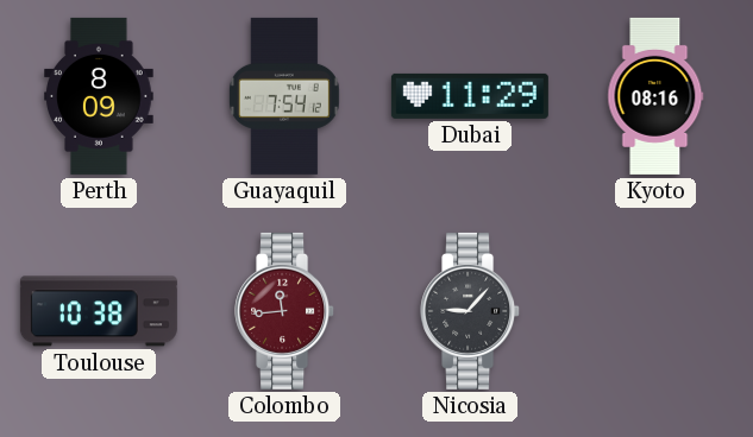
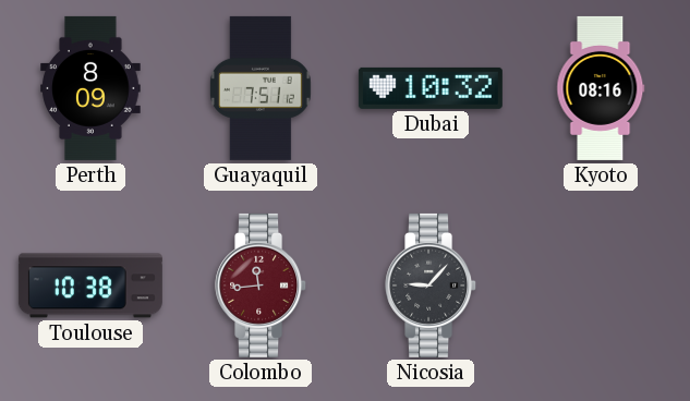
Guayaquil: 7:54 -> 7:51
Dubai: 11:29 -> 10:32
